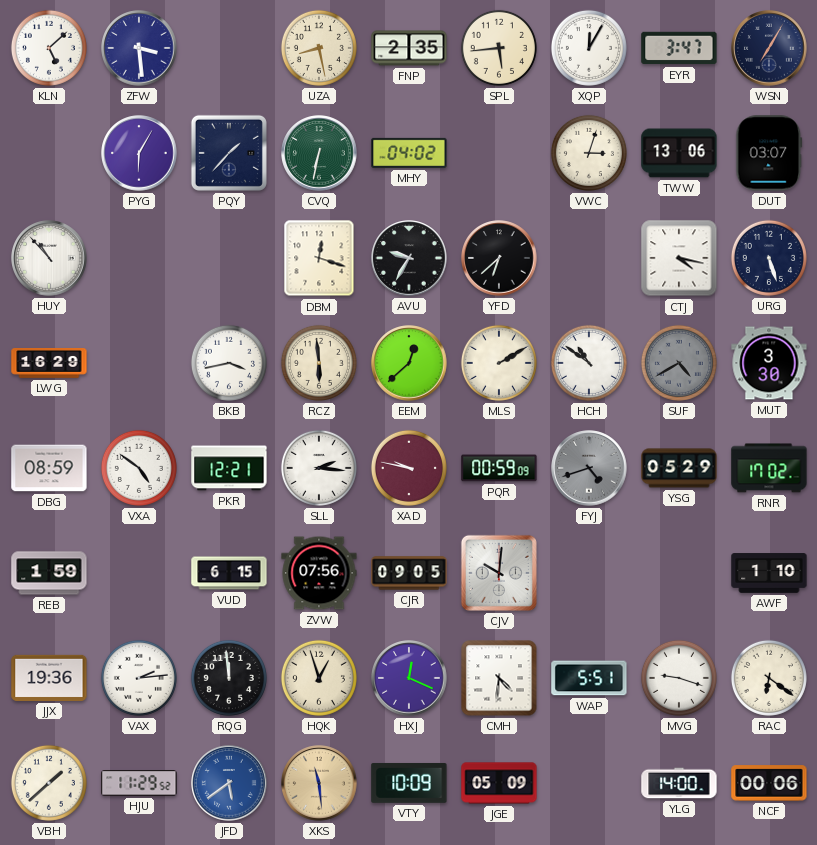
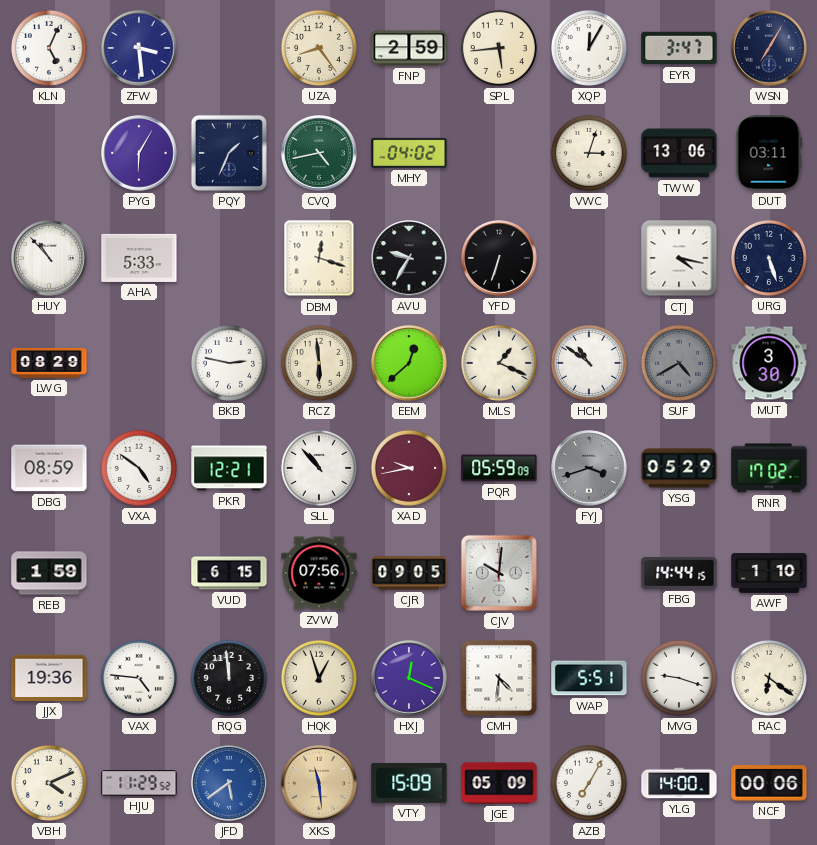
KLN: 5:08 -> 5:04
UZA: 8:28 -> 8:24
FNP: 2:35 -> 2:59
PQY: 1:37 -> 1:34
CVQ: 6:32 -> 4:43
DUT: 03:07 -> 03:11
AHA: none -> 5:33
YFD: 6:38 -> 6:33
LWG: 16:29 -> 08:29
BKB: 3:43 -> 2:47
MLS: 2:10 -> 1:19
SLL: 2:16 -> 10:53
XAD: 9:47 -> 9:43
PQR: 00:59 -> 05:59
FYJ: 4:42 -> 3:42
FBG: none -> 14:44
VAX: 2:14 -> 4:46
VBH: 1:38 -> 4:11
VTY: 10:09 -> 15:09
AZB: none -> 7:05
